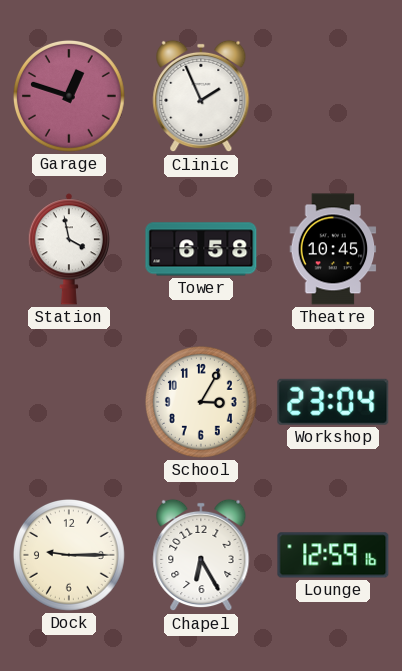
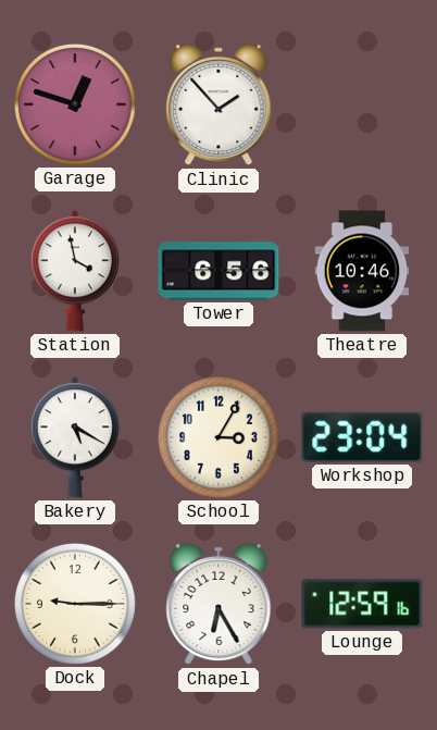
Clinic: 1:56 -> 1:53
Tower: 6:58 -> 6:56
Theatre: 10:45 -> 10:46
Bakery: none -> 5:20
